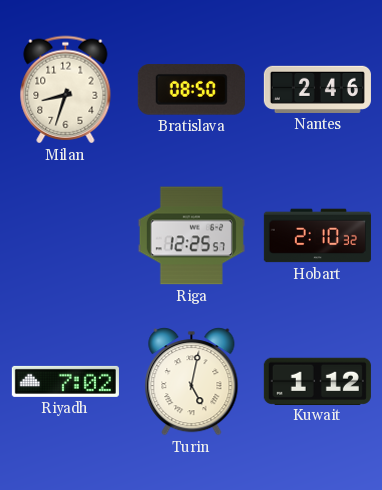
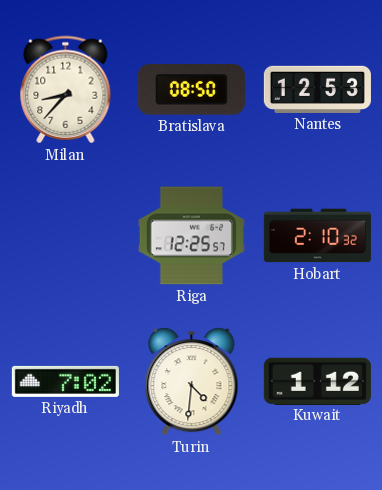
Milan: 8:33 -> 8:37
Nantes: 2:46 -> 12:53
Turin: 5:02 -> 4:31
